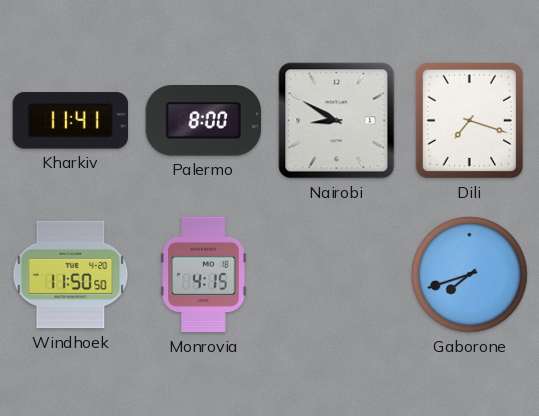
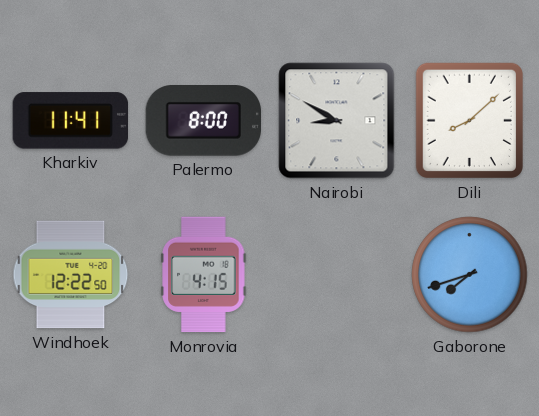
Dili: 7:18 -> 8:08
Windhoek: 11:50 -> 12:22
